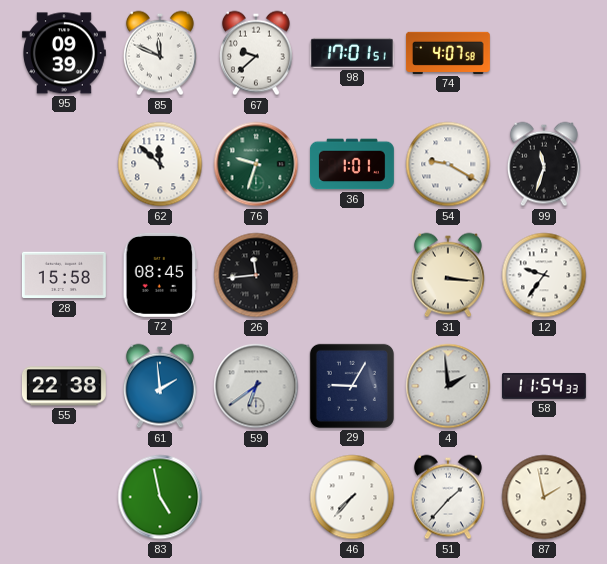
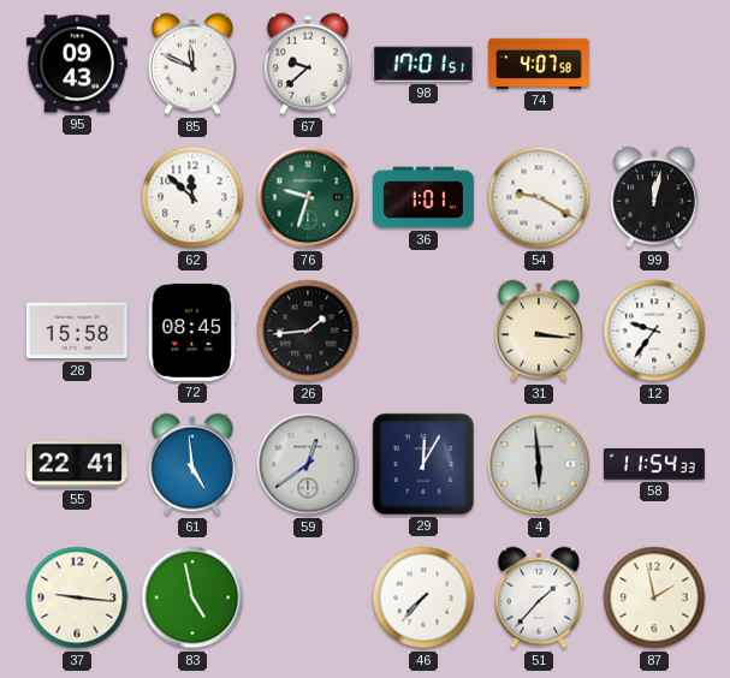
95: 09:39 -> 09:43
99: 11:33 -> 12:02
26: 11:44 -> 1:44
55: 22:38 -> 22:41
61: 1:59 -> 4:59
59: 6:39 -> 12:39
29: 9:05 -> 12:05
4: 1:59 -> 5:59
37: none -> 9:16
